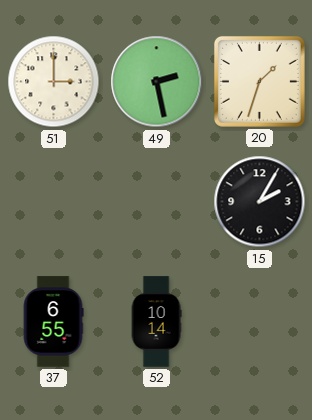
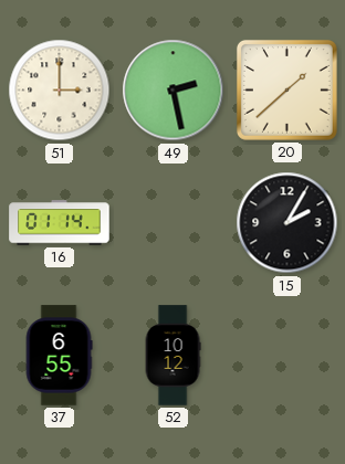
20: 1:33 -> 1:38
16: none -> 01:14
52: 10:14 -> 10:12
